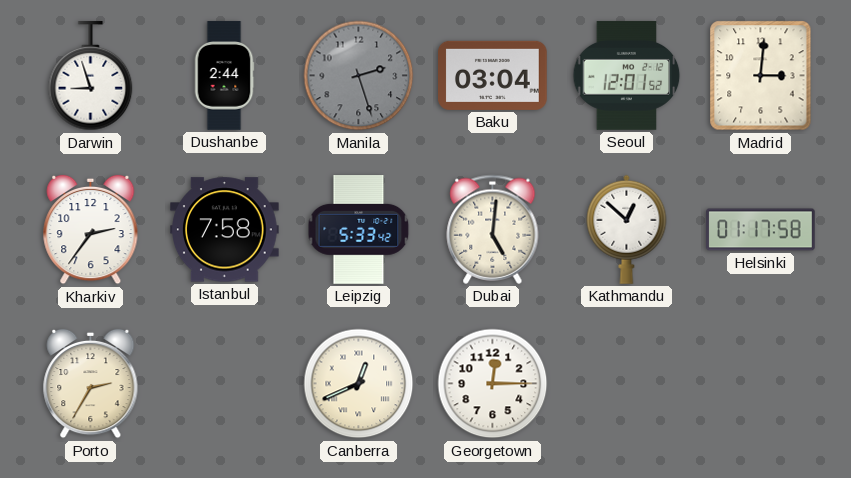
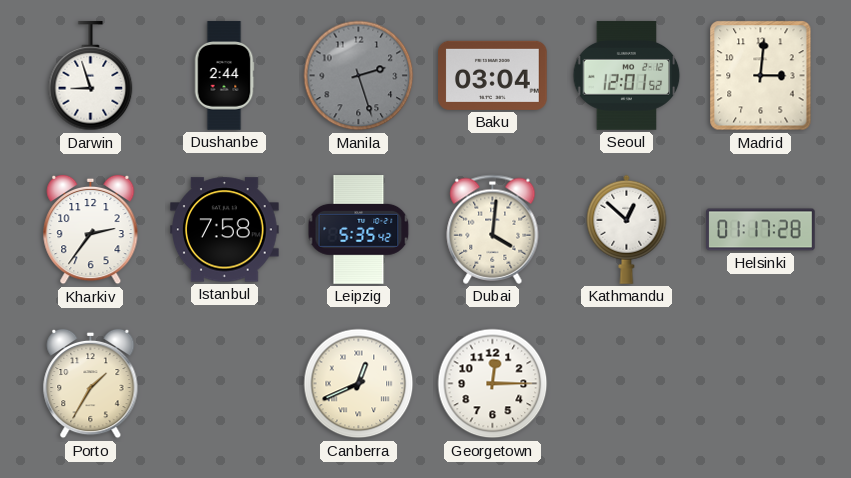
Leipzig: 5:33 -> 5:35
Dubai: 5:01 -> 4:01
Helsinki: 01:17:58 -> 01:17:28
Porto: 2:35 -> 1:35
